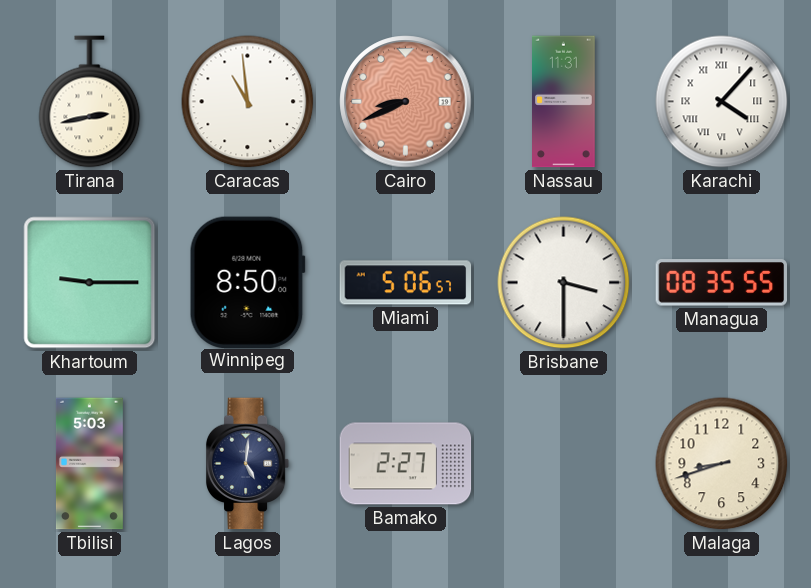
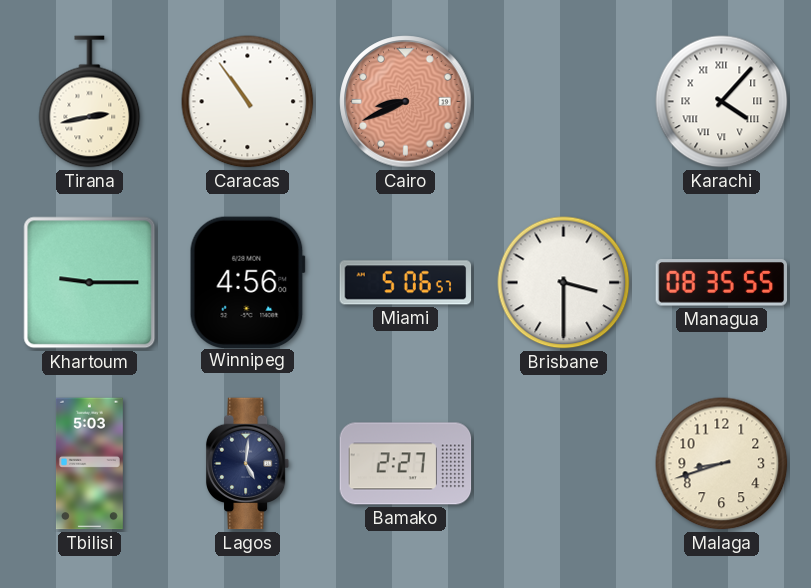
Caracas: 10:59 -> 10:54
Nassau: 11:31 -> none
Winnipeg: 8:50 -> 4:56
